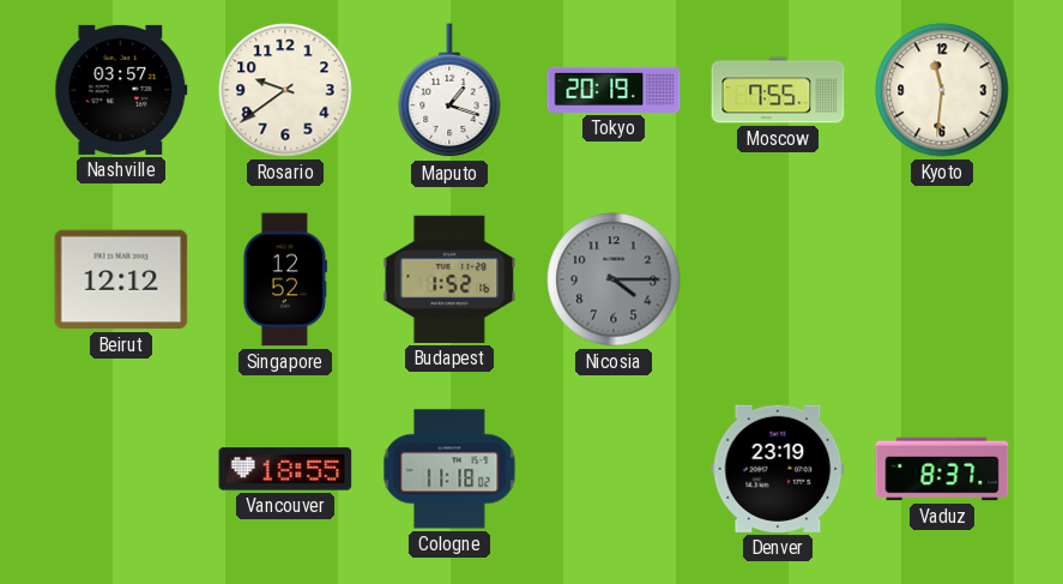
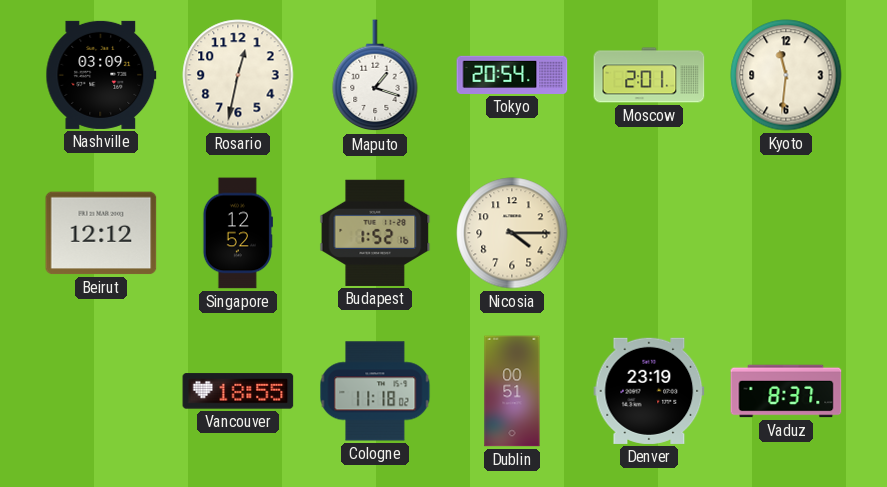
Nashville: 03:57 -> 03:09
Rosario: 9:39 -> 12:32
Tokyo: 20:19 -> 20:54
Moscow: 7:55 -> 2:01
Nicosia dial: grey -> cream
Dublin: none -> 00:51
